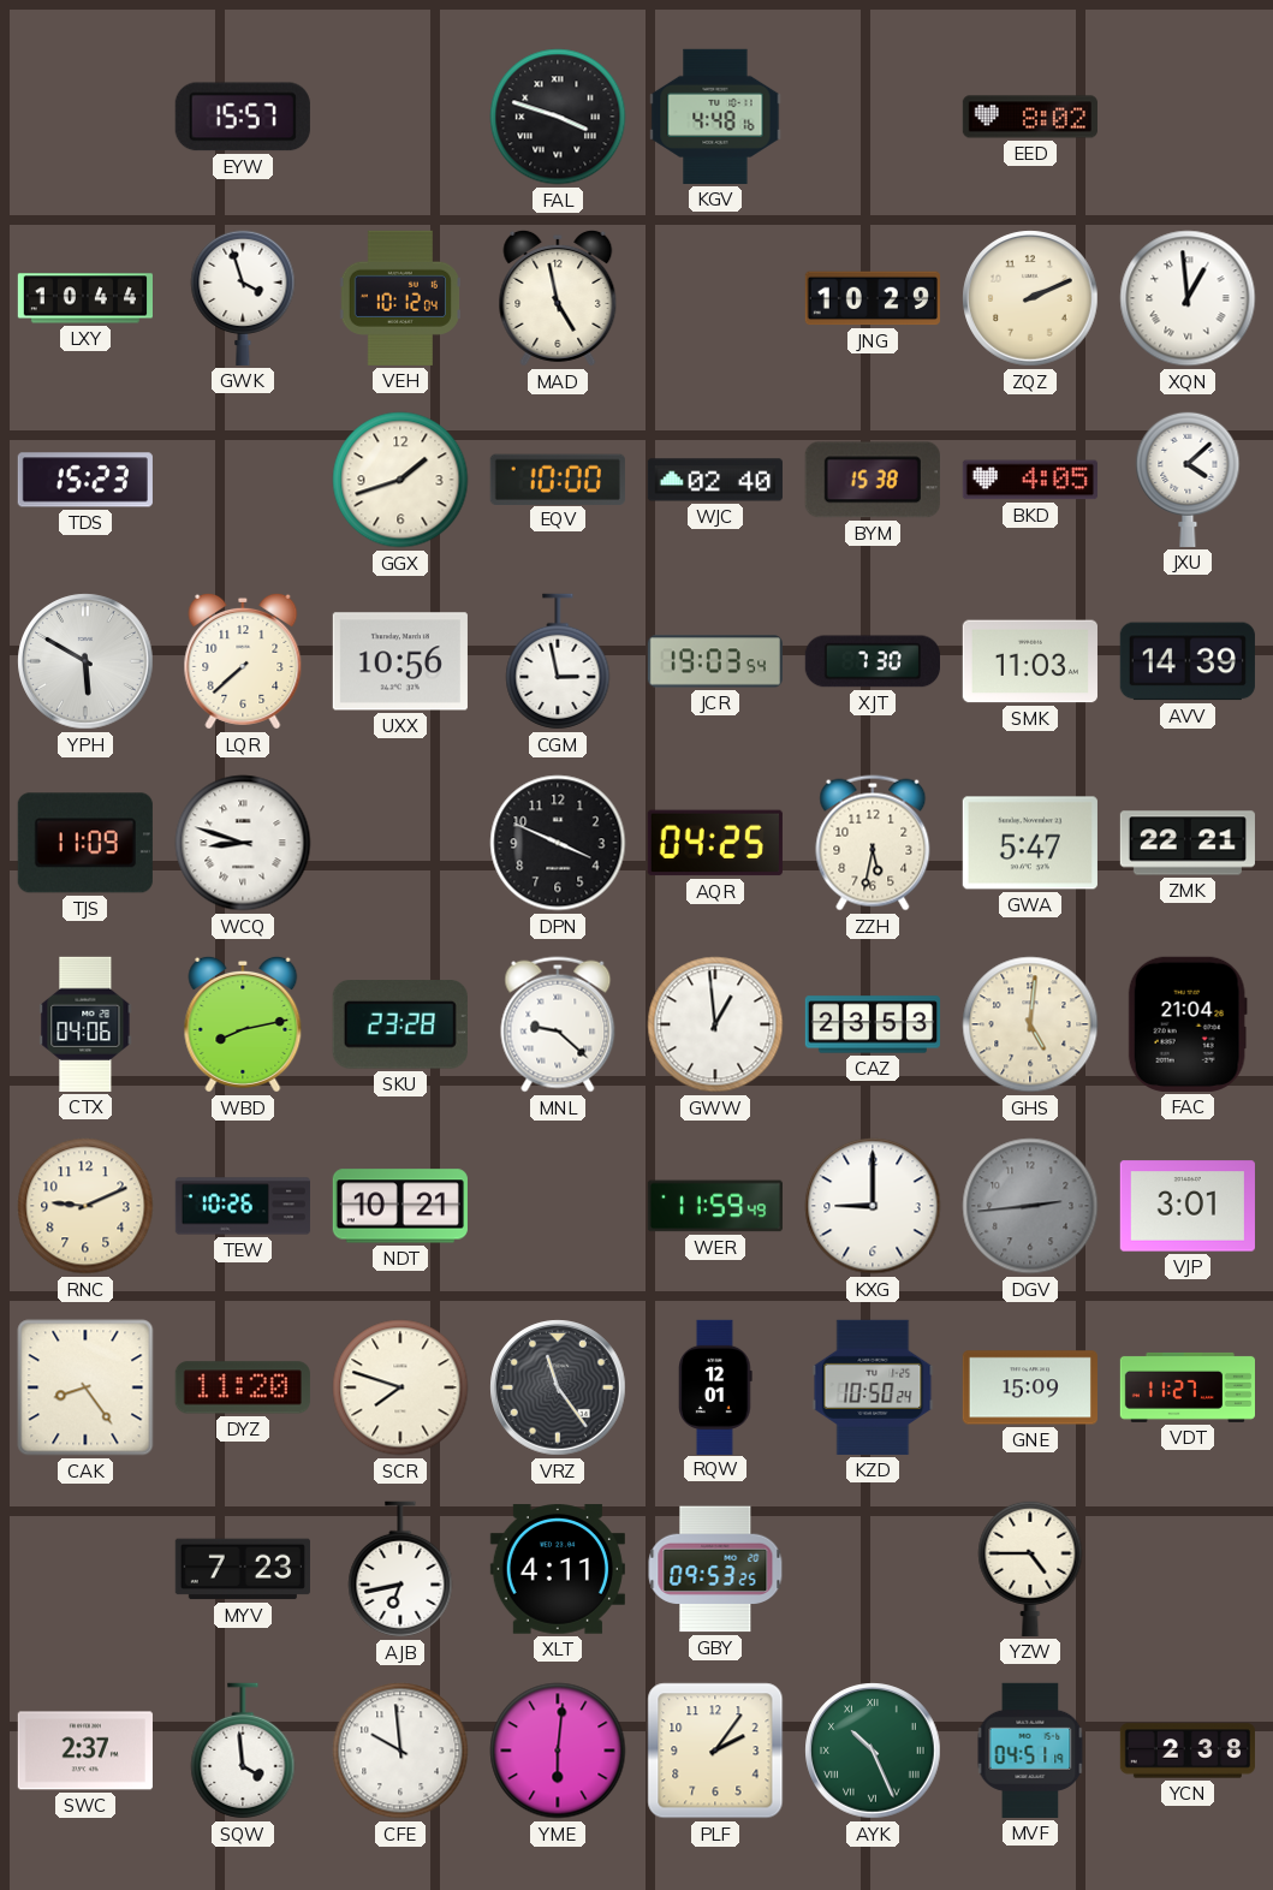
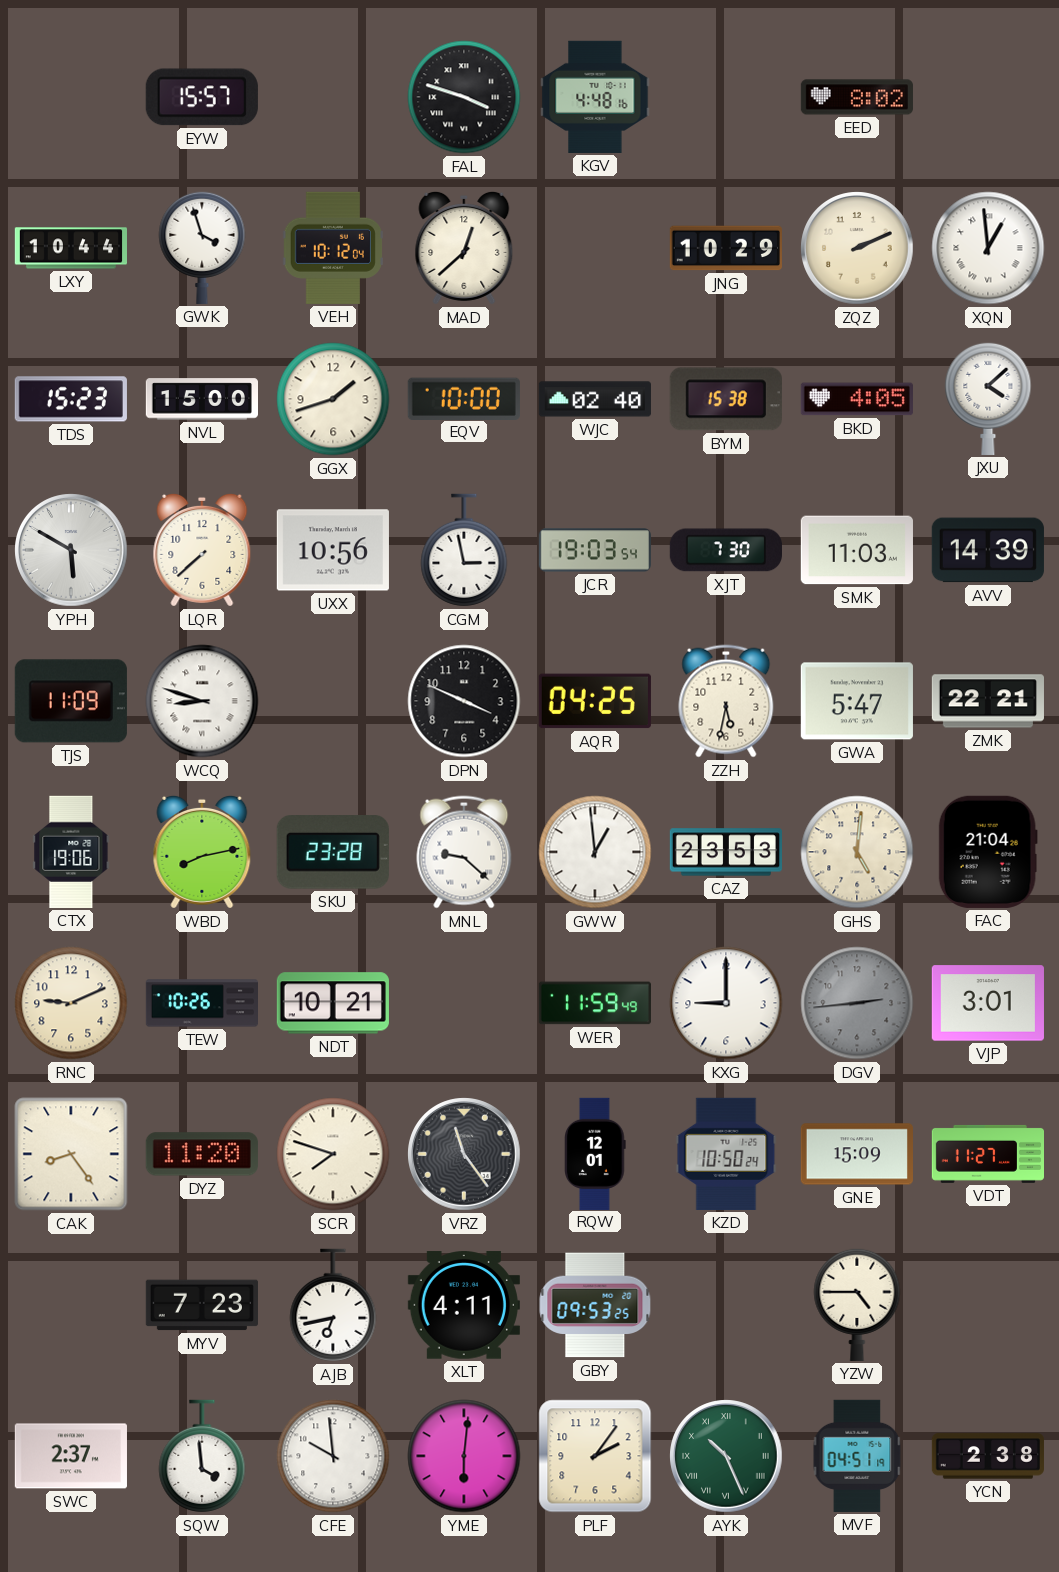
MAD: 4:58 -> 12:38
NVL: none -> 15:00
CTX: 04:06 -> 19:06
